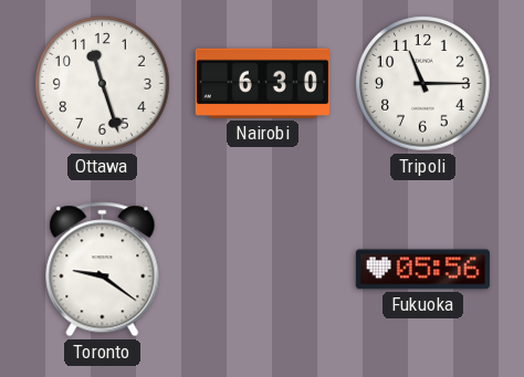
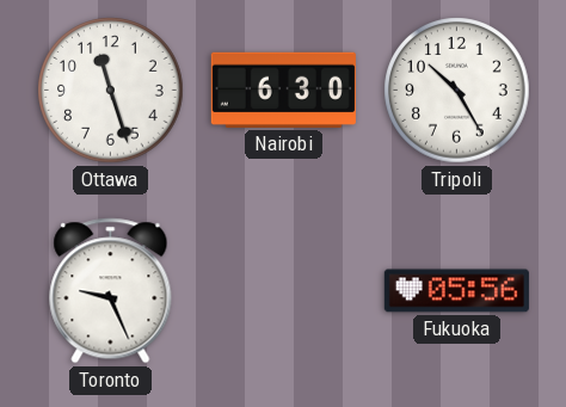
Tripoli: 11:15 -> 10:25
Toronto: 9:21 -> 9:26
